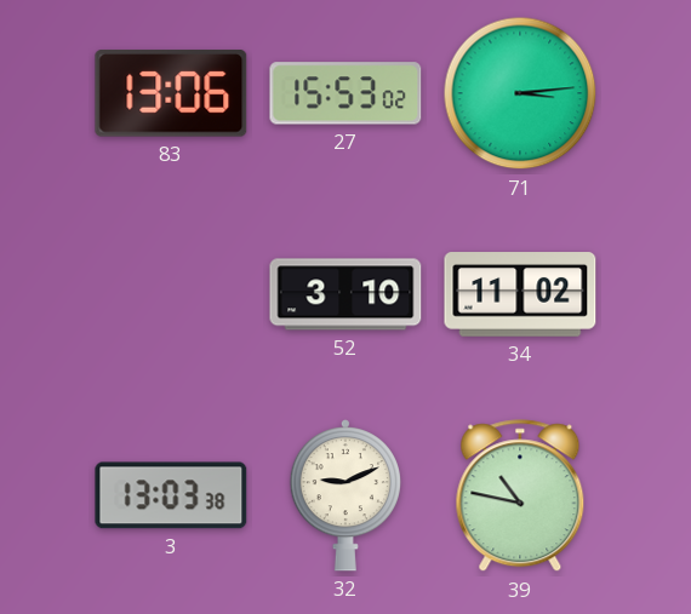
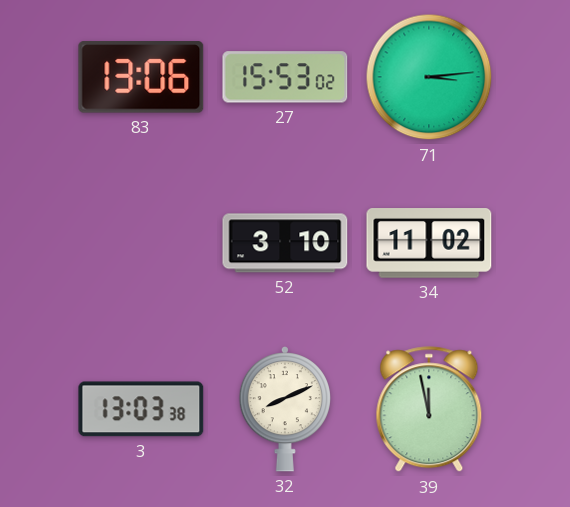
32: 9:11 -> 8:11
39: 10:47 -> 11:58
